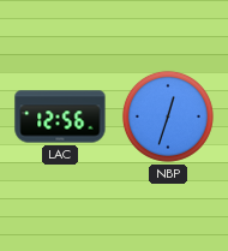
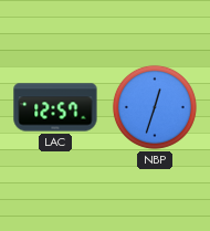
LAC: 12:56 -> 12:57
